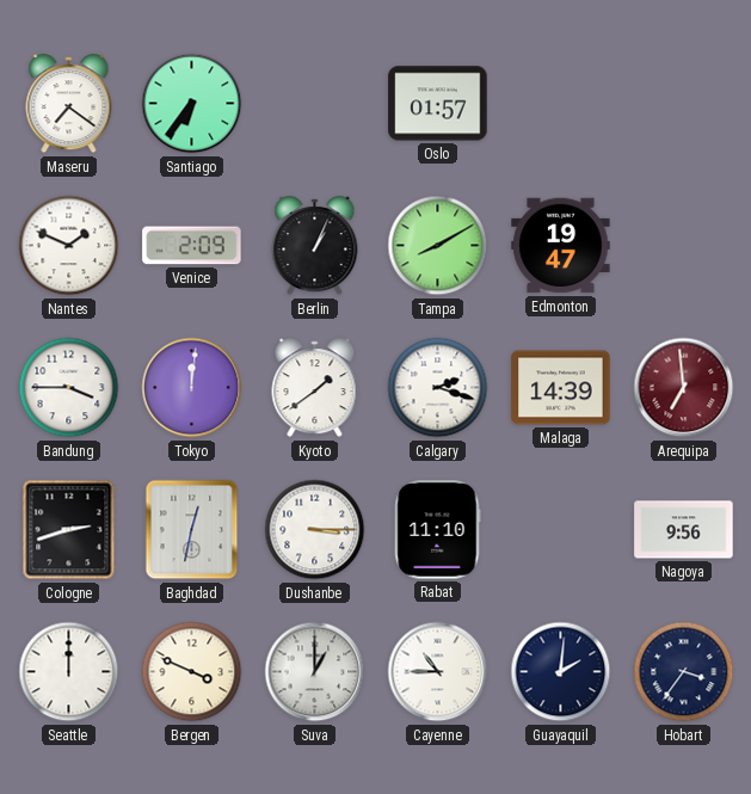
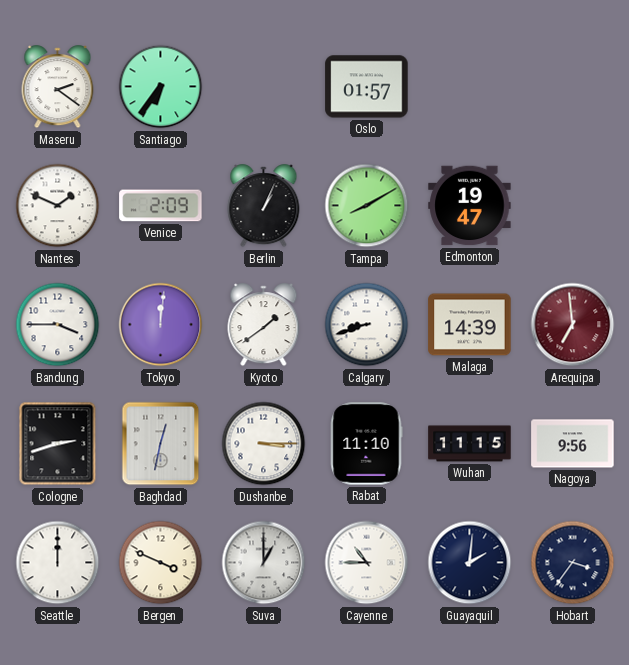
Maseru: 7:21 -> 2:21
Calgary: 2:18 -> 8:42
Wuhan: none -> 11:15
